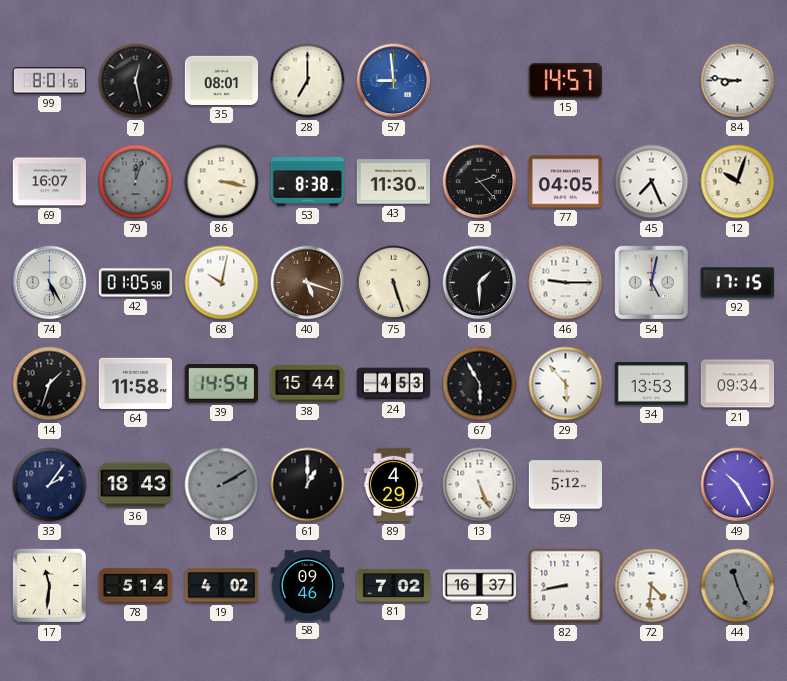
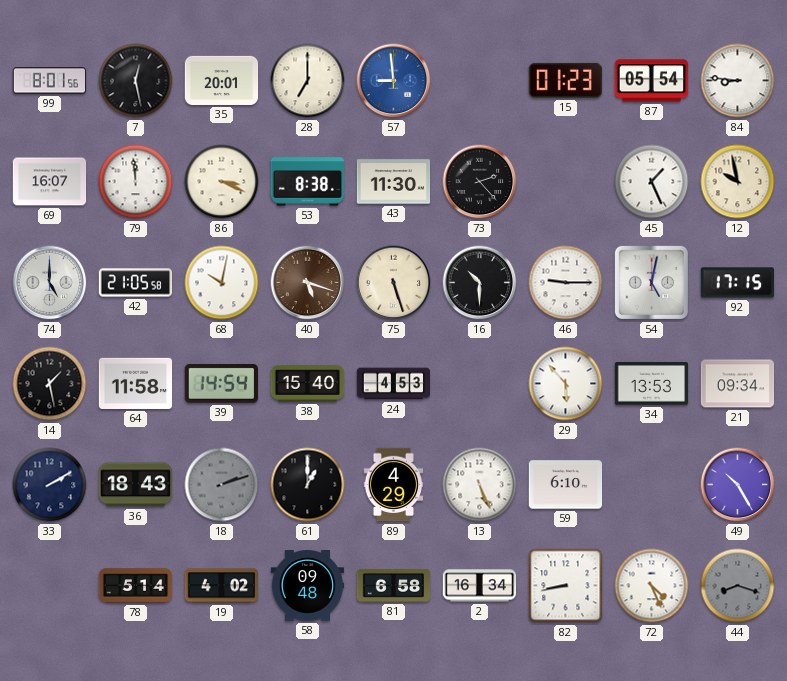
35: 08:01 -> 20:01
15: 14:57 -> 01:23
87: none -> 05:54
79: 12:03 -> 11:59
79 dial: grey -> white
86: 3:17 -> 3:19
77: 04:05 -> none
45: 7:26 -> 1:26
12: 10:03 -> 9:58
74: 5:25 -> 5:00
42: 01:05 -> 21:05
16: 1:30 -> 10:30
14: 1:33 -> 1:28
38: 15:44 -> 15:40
67: 5:55 -> none
33: 2:06 -> 2:10
18: 2:10 -> 2:12
59: 5:12 -> 6:10
17: 11:31 -> none
58: 09:46 -> 09:48
81: 7:02 -> 6:58
2: 16:37 -> 16:34
72: 4:31 -> 4:26
44: 11:26 -> 8:18
